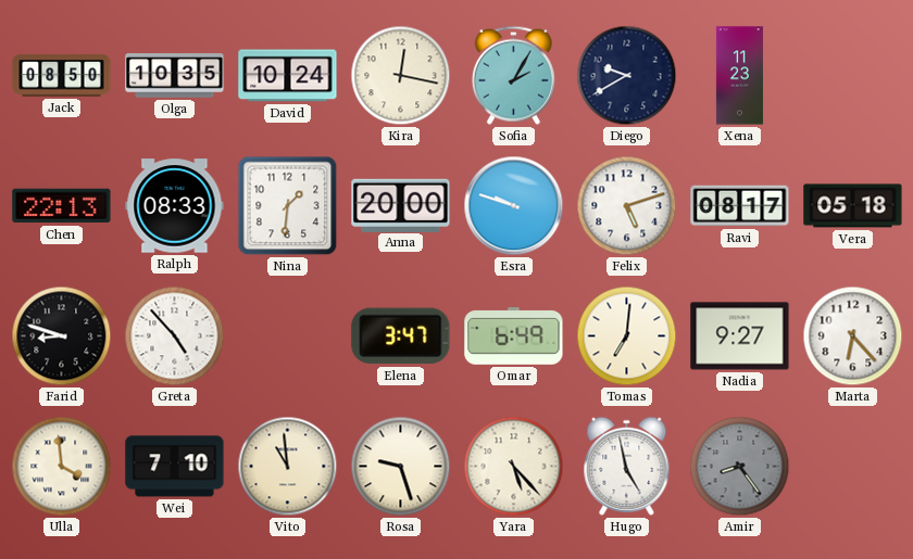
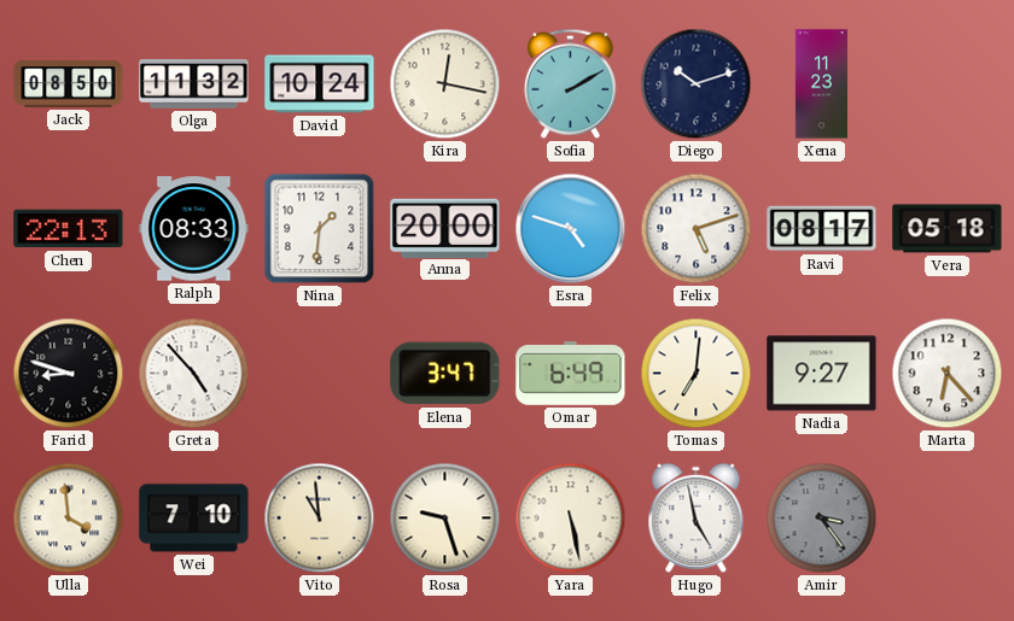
Olga: 10:35 -> 11:32
Sofia: 2:05 -> 2:10
Diego: 9:40 -> 10:12
Esra: 9:48 -> 4:48
Yara: 5:23 -> 5:28
Amir: 8:24 -> 3:24
